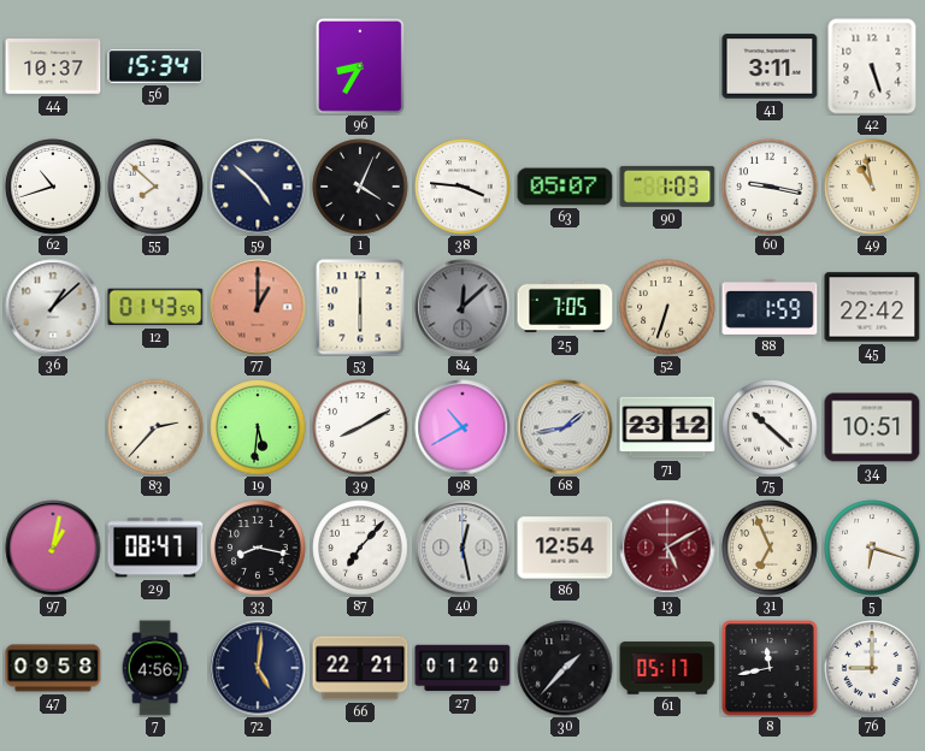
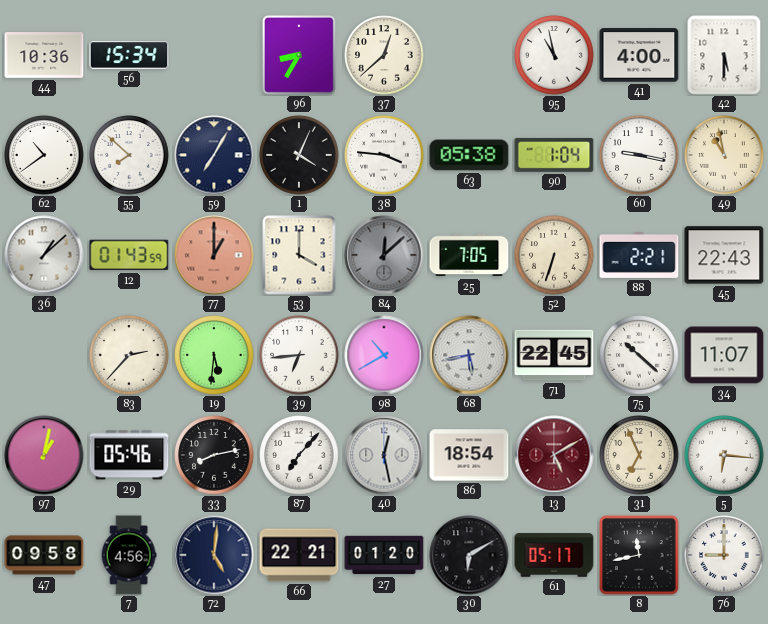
44: 10:37 -> 10:36
37: none -> 12:38
95: none -> 10:58
41: 3:11 -> 4:00
42: 5:27 -> 5:30
62: 10:42 -> 10:39
59: 4:52 -> 7:05
63: 05:07 -> 05:38
90: 1:03 -> 1:04
53: 6:00 -> 4:00
88: 1:59 -> 2:21
45: 22:42 -> 22:43
39: 8:10 -> 6:44
68: 1:43 -> 5:43
71: 23:12 -> 22:45
34: 10:51 -> 11:07
29: 08:47 -> 05:46
33: 8:17 -> 8:13
86: 12:54 -> 18:54
5: 6:18 -> 6:16
30: 1:37 -> 6:10
